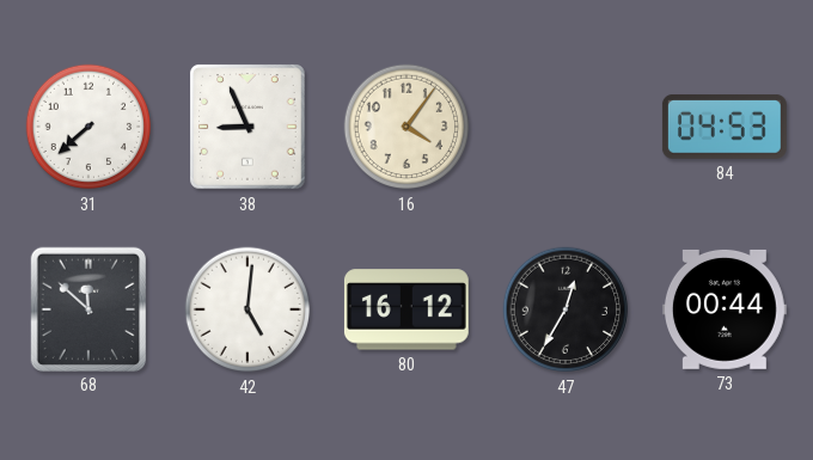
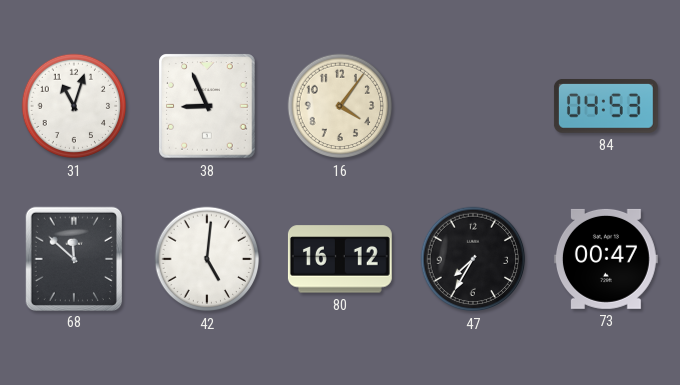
31: 7:38 -> 11:03
47: 12:35 -> 7:35
73: 00:44 -> 00:47
